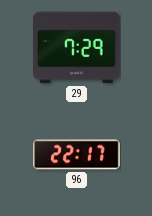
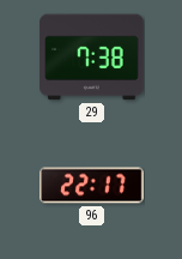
29: 7:29 -> 7:38
